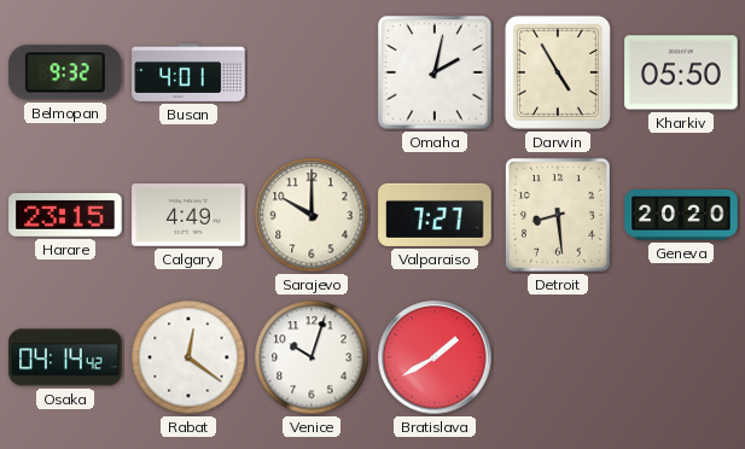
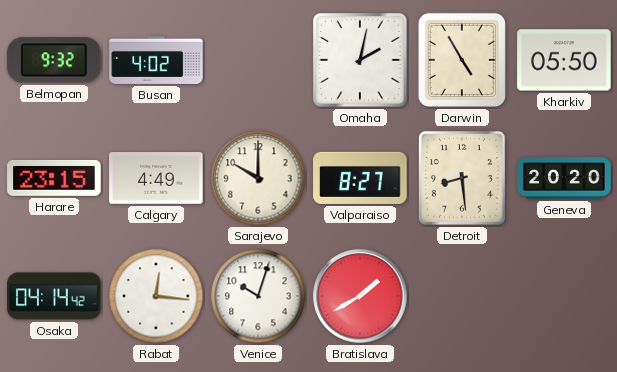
Busan: 4:01 -> 4:02
Valparaiso: 7:27 -> 8:27
Rabat: 12:21 -> 12:16
